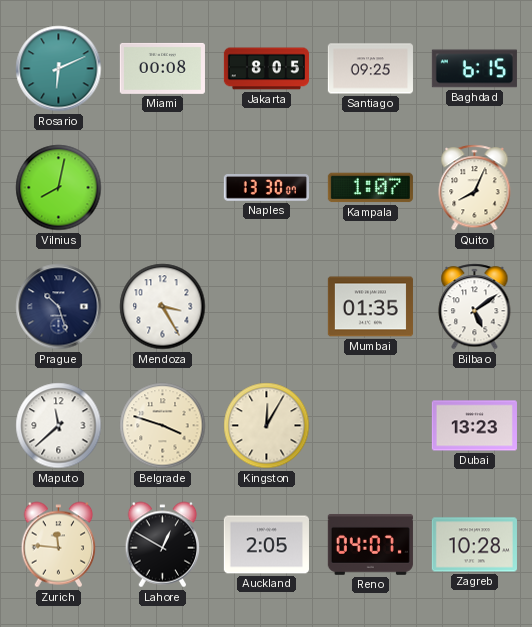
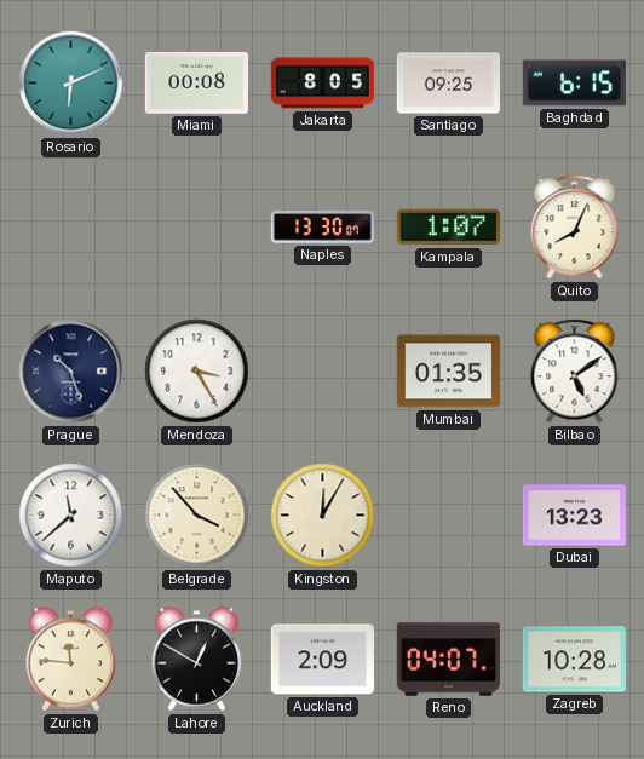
Vilnius: 8:02 -> none
Belgrade: 3:48 -> 3:53
Auckland: 2:05 -> 2:09
